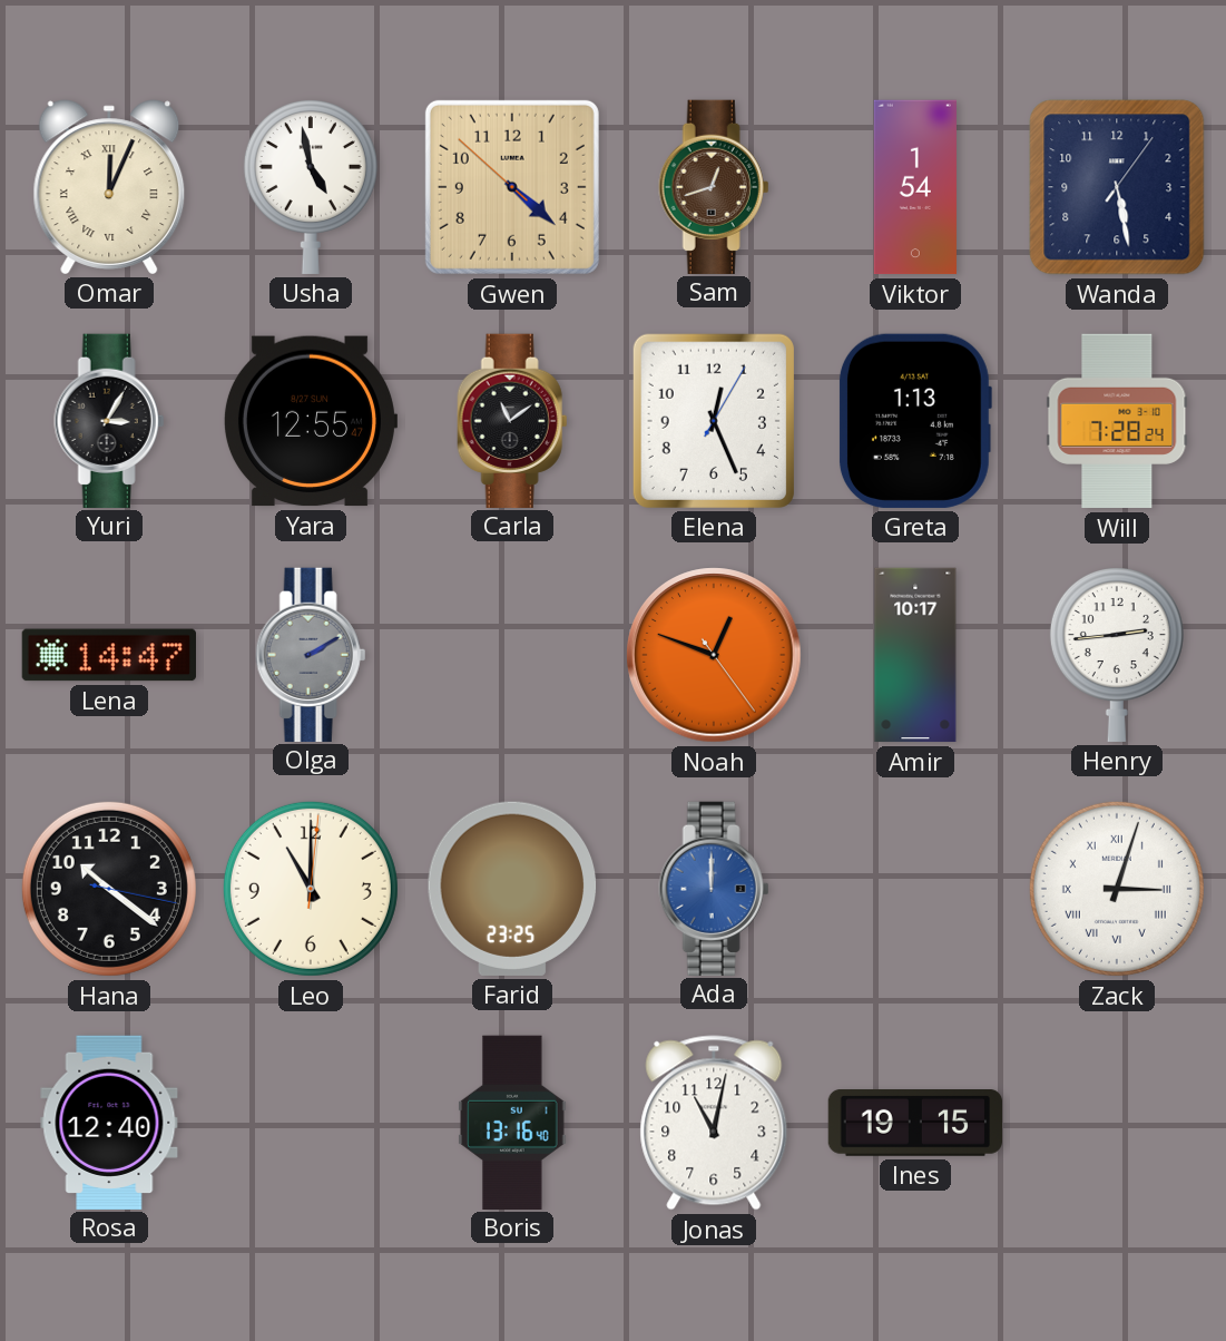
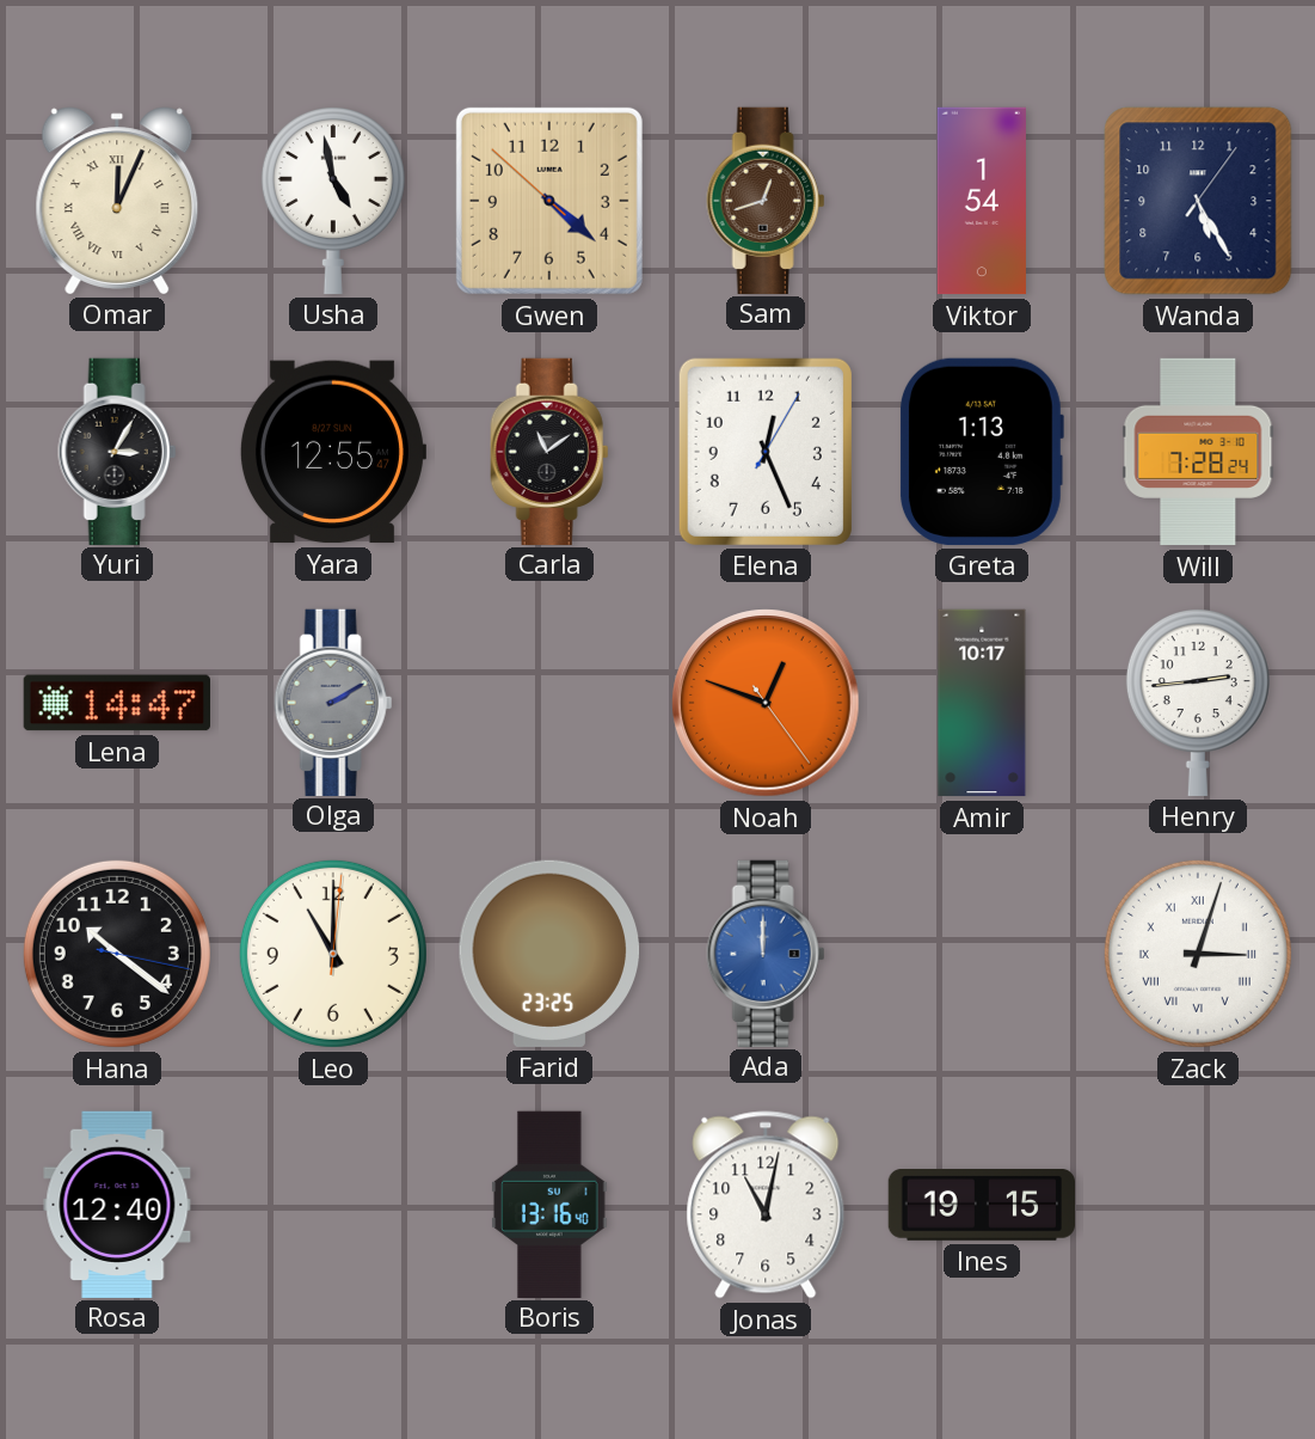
Wanda: 5:28 -> 5:25
